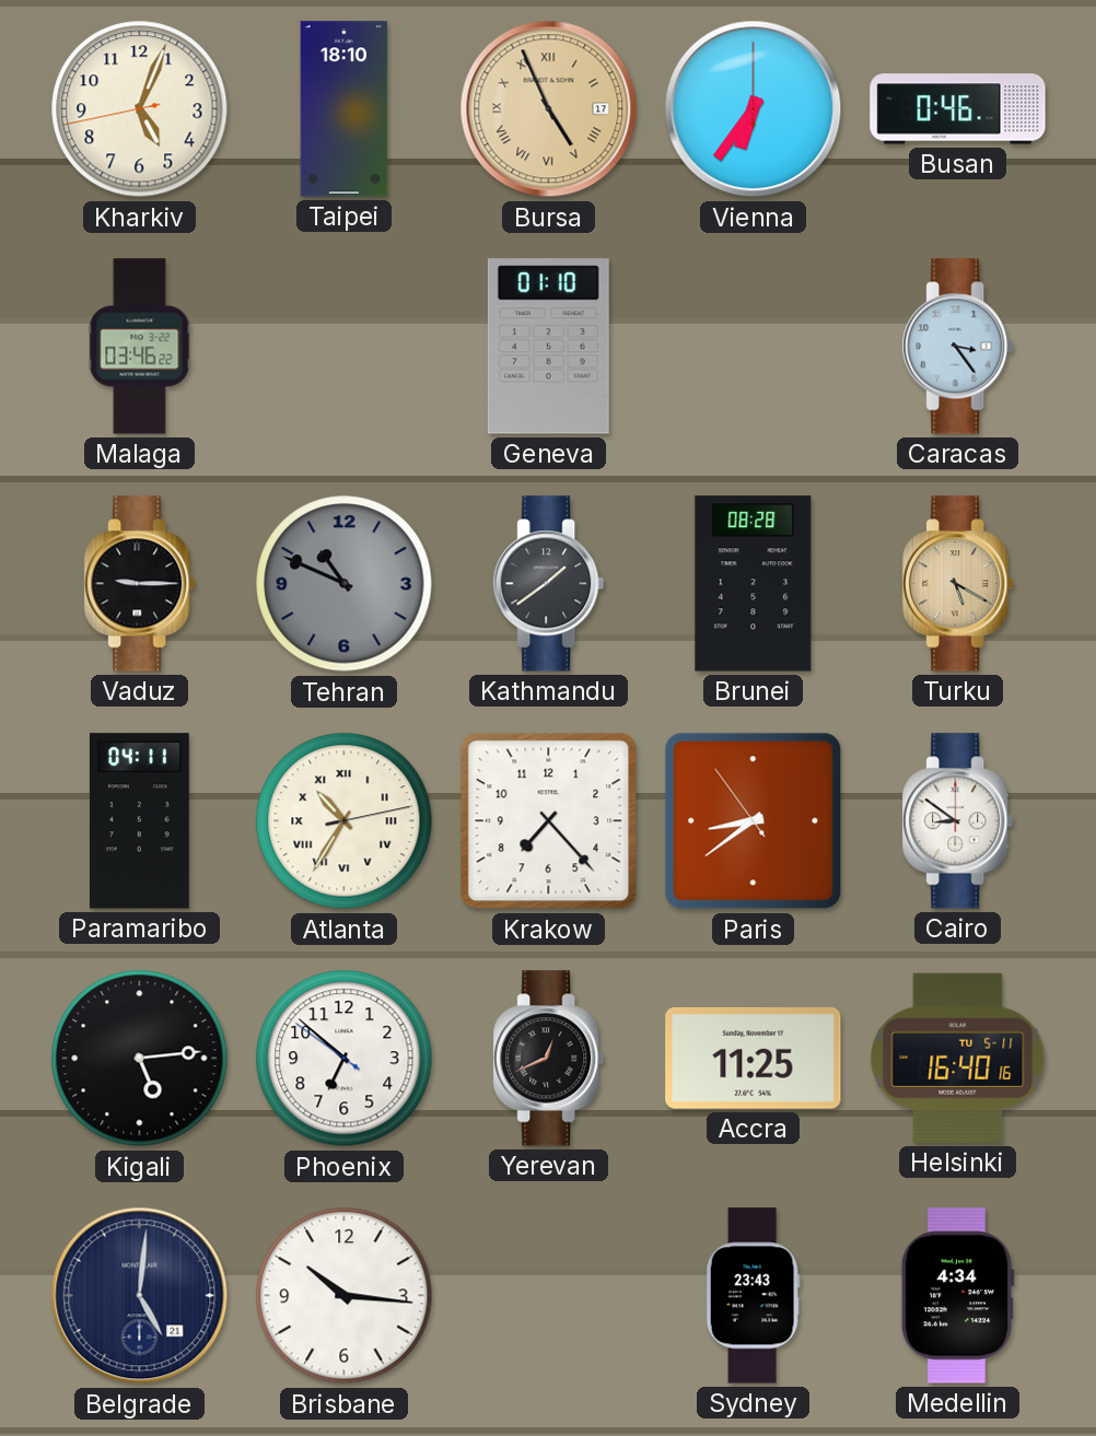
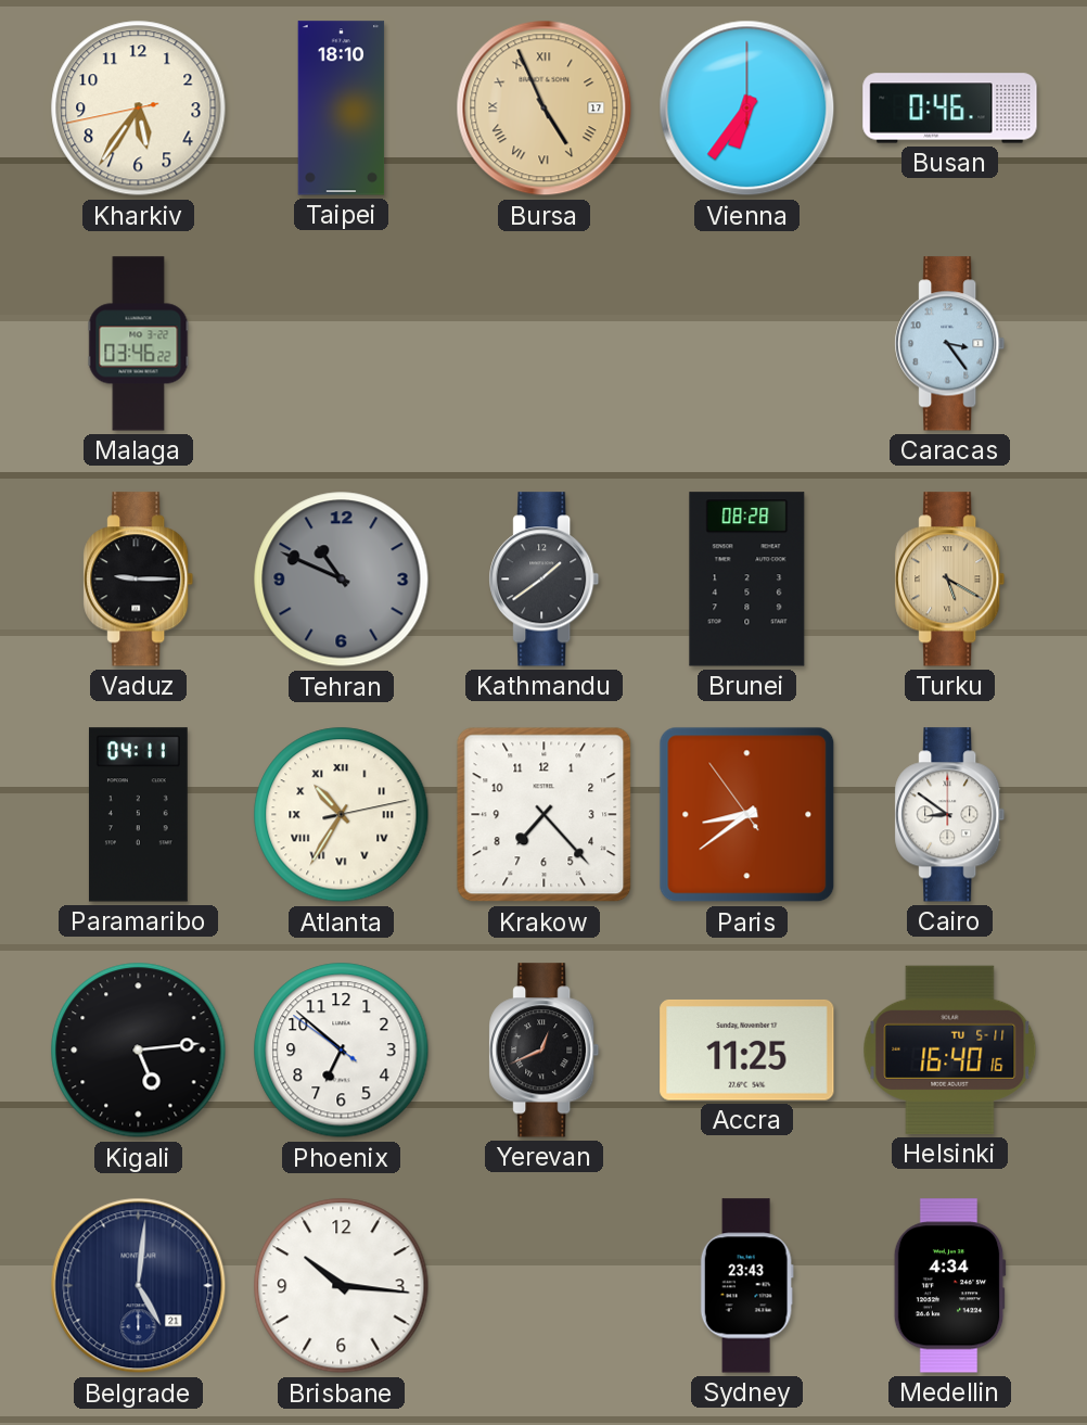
Kharkiv: 5:03 -> 5:35
Geneva: 01:10 -> none
